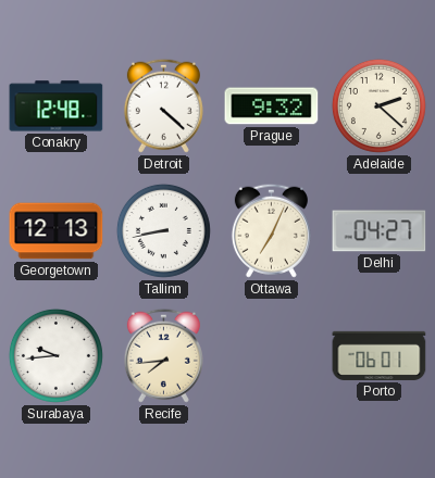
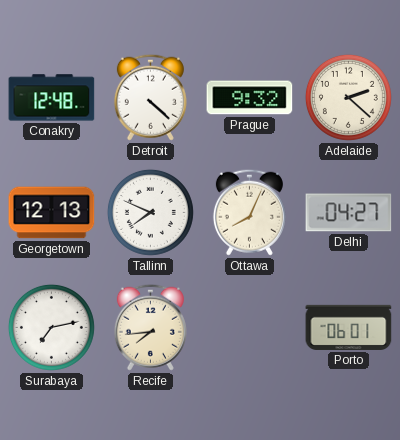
Tallinn: 8:43 -> 7:49
Ottawa: 7:04 -> 8:04
Surabaya: 9:44 -> 7:13
